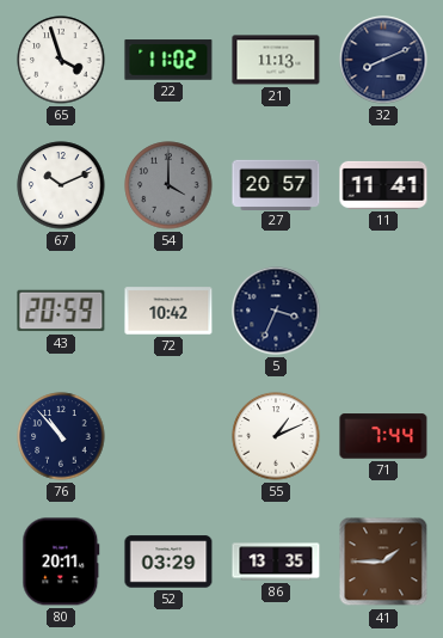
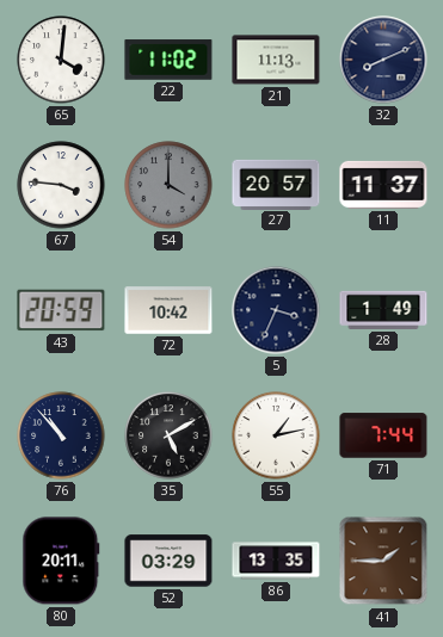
65: 3:57 -> 4:01
67: 10:11 -> 3:46
11: 11:41 -> 11:37
28: none -> 1:49
35: none -> 5:10
55: 1:11 -> 1:13
